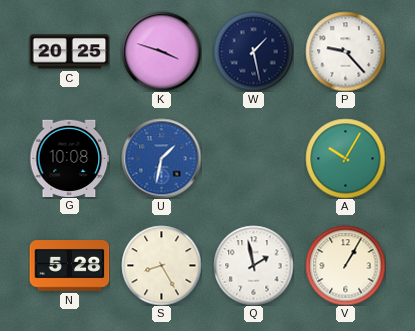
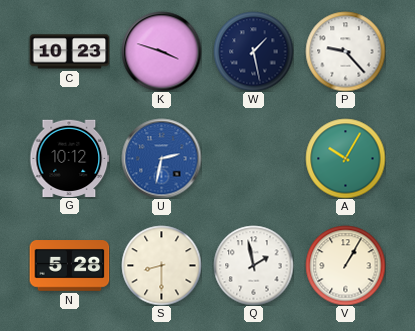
C: 20:25 -> 10:23
G: 10:08 -> 10:12
U: 1:32 -> 2:32
S: 8:25 -> 8:30
